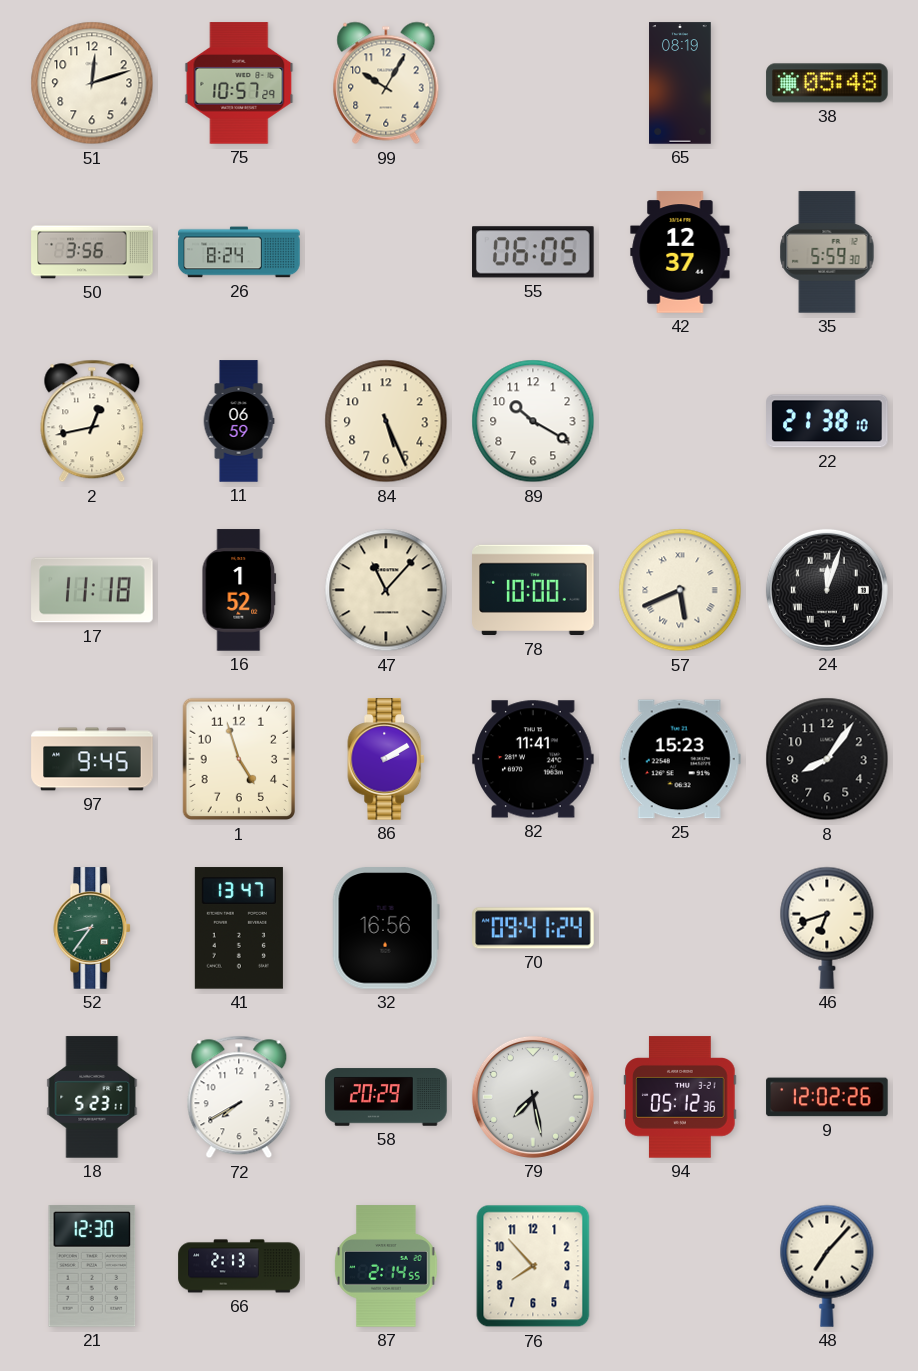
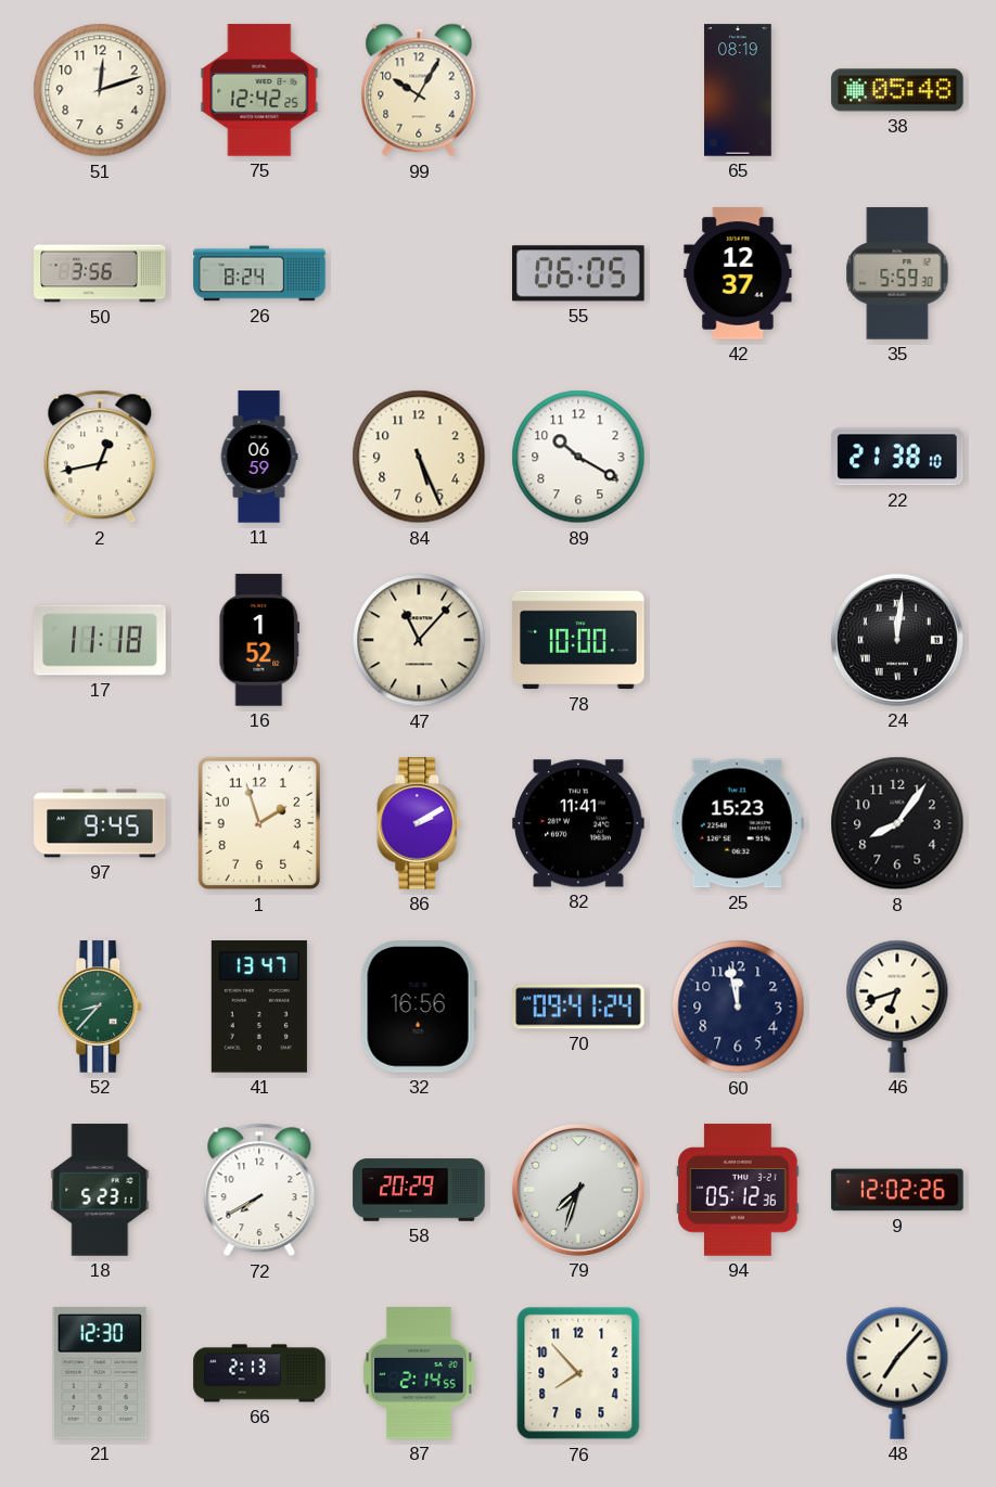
75: 10:57 -> 12:42
57: 5:41 -> none
24: 12:03 -> 12:01
1: 4:57 -> 1:57
52: 8:36 -> 8:37
60: none -> 11:58
79: 7:28 -> 7:33
